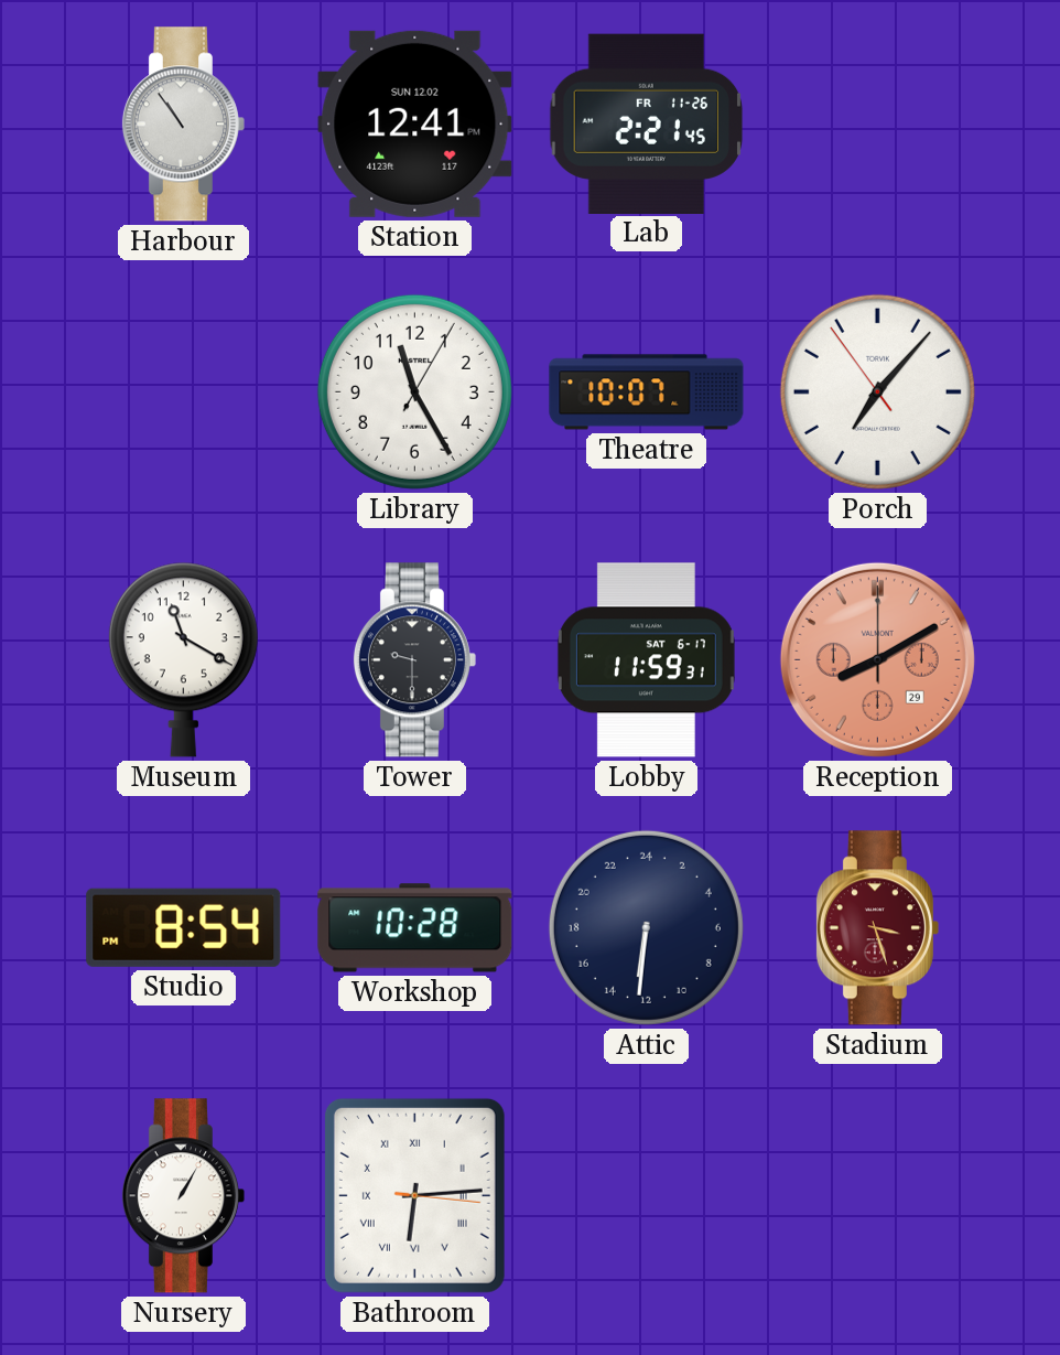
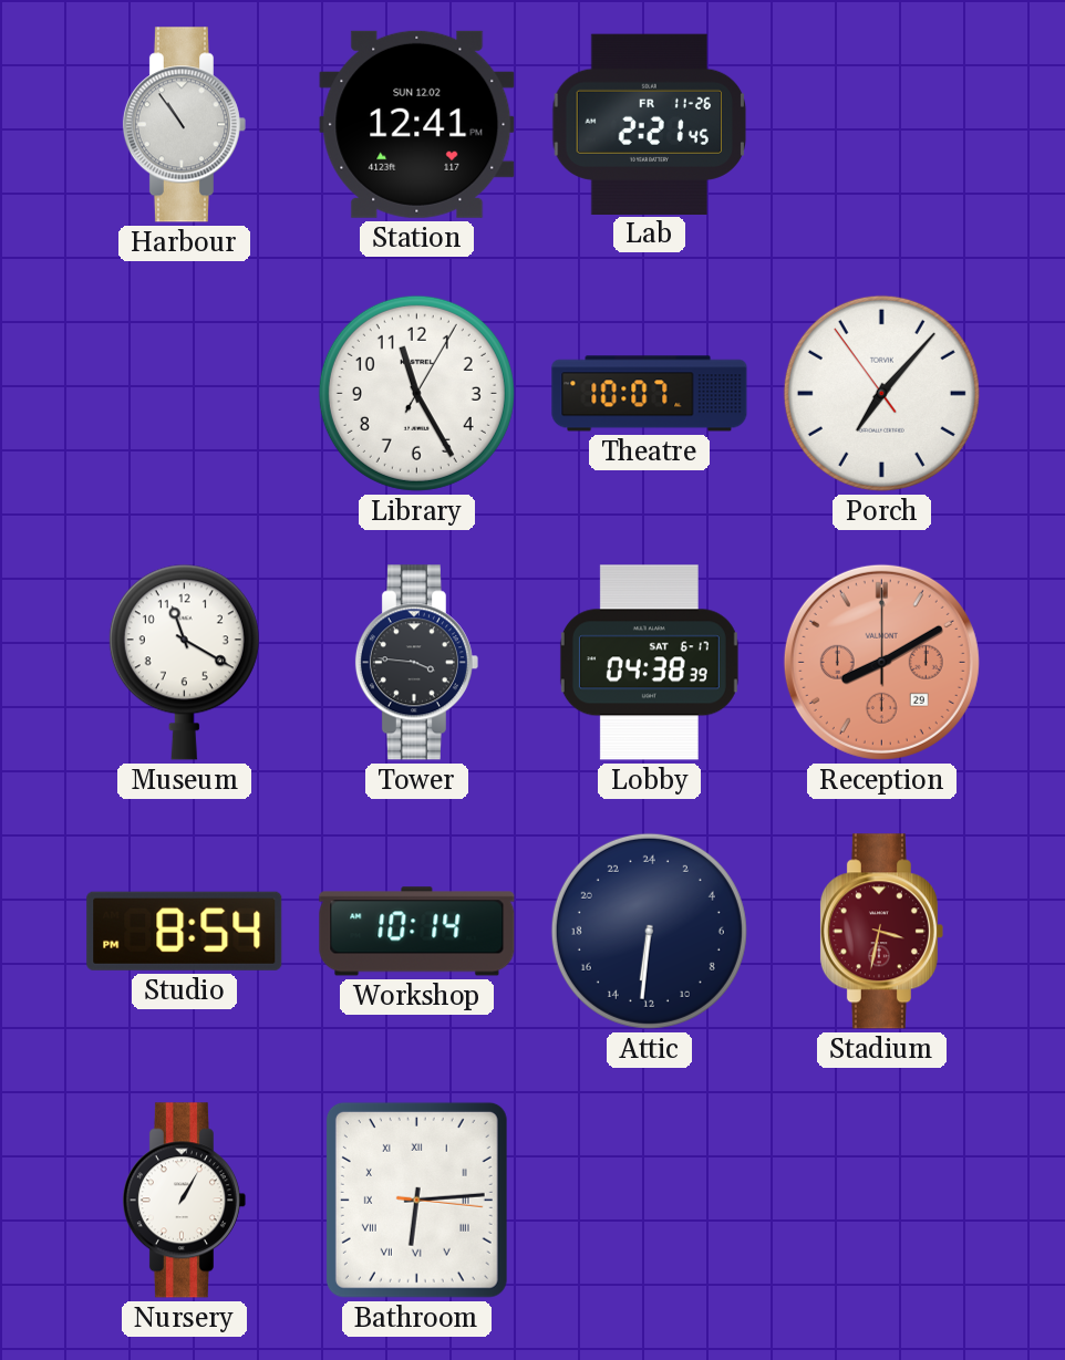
Tower: 9:30 -> 3:46
Lobby: 11:59 -> 04:38
Workshop: 10:28 -> 10:14
Stadium: 3:27 -> 3:32
